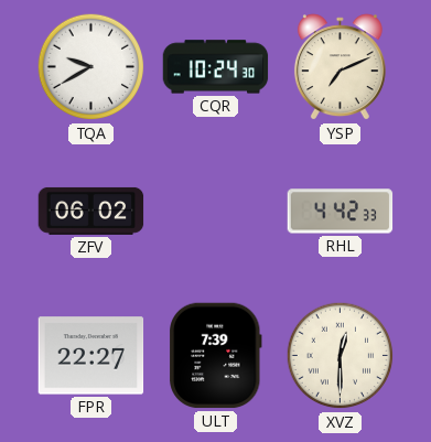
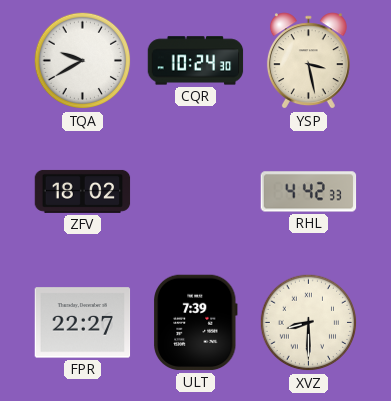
YSP: 7:11 -> 3:28
ZFV: 06:02 -> 18:02
XVZ: 12:30 -> 8:30
